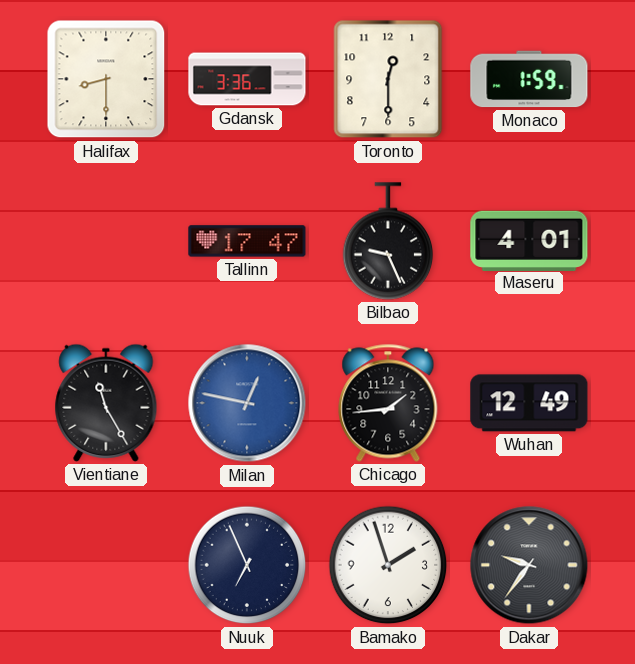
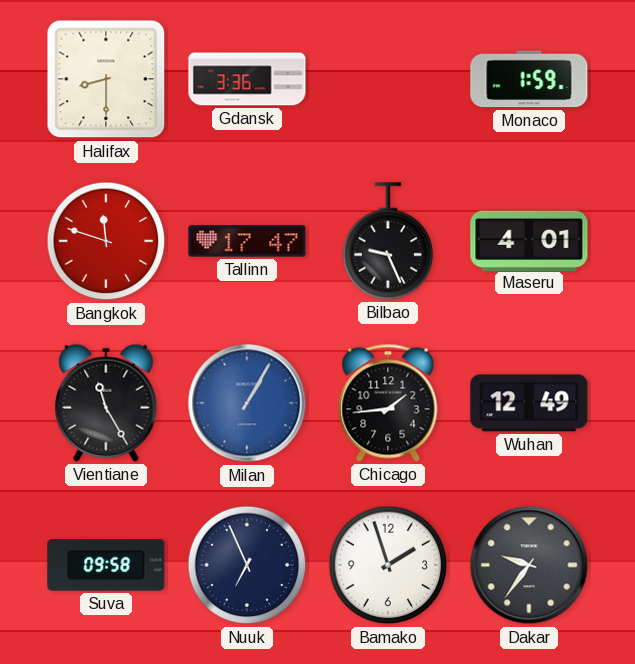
Toronto: 12:30 -> none
Bangkok: none -> 11:48
Milan: 12:47 -> 1:05
Suva: none -> 09:58
